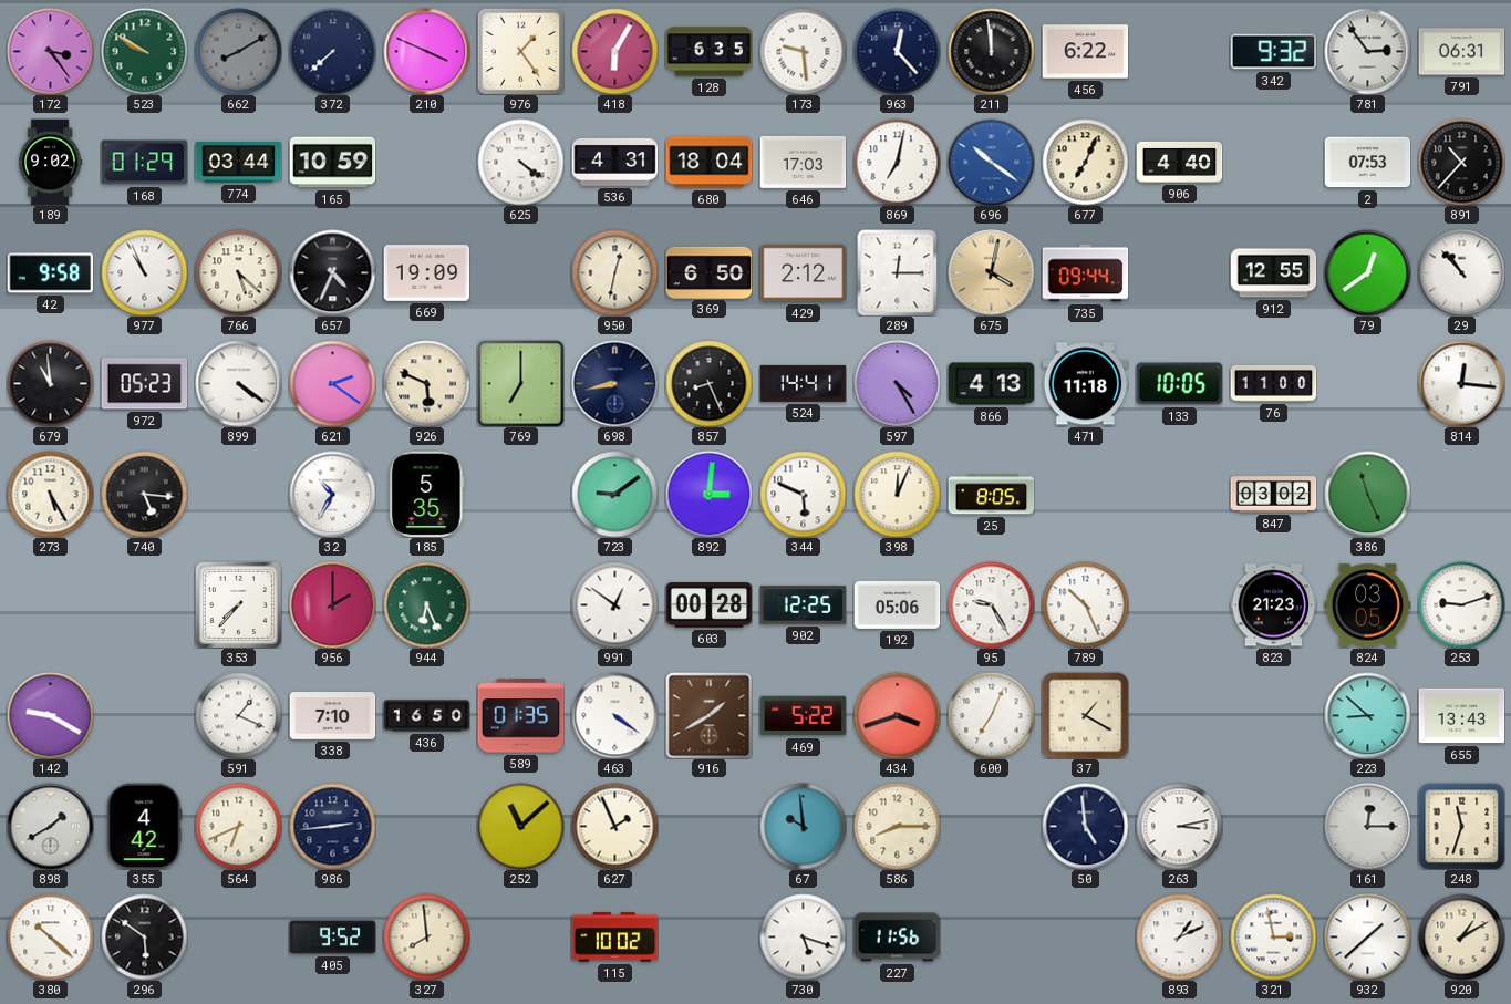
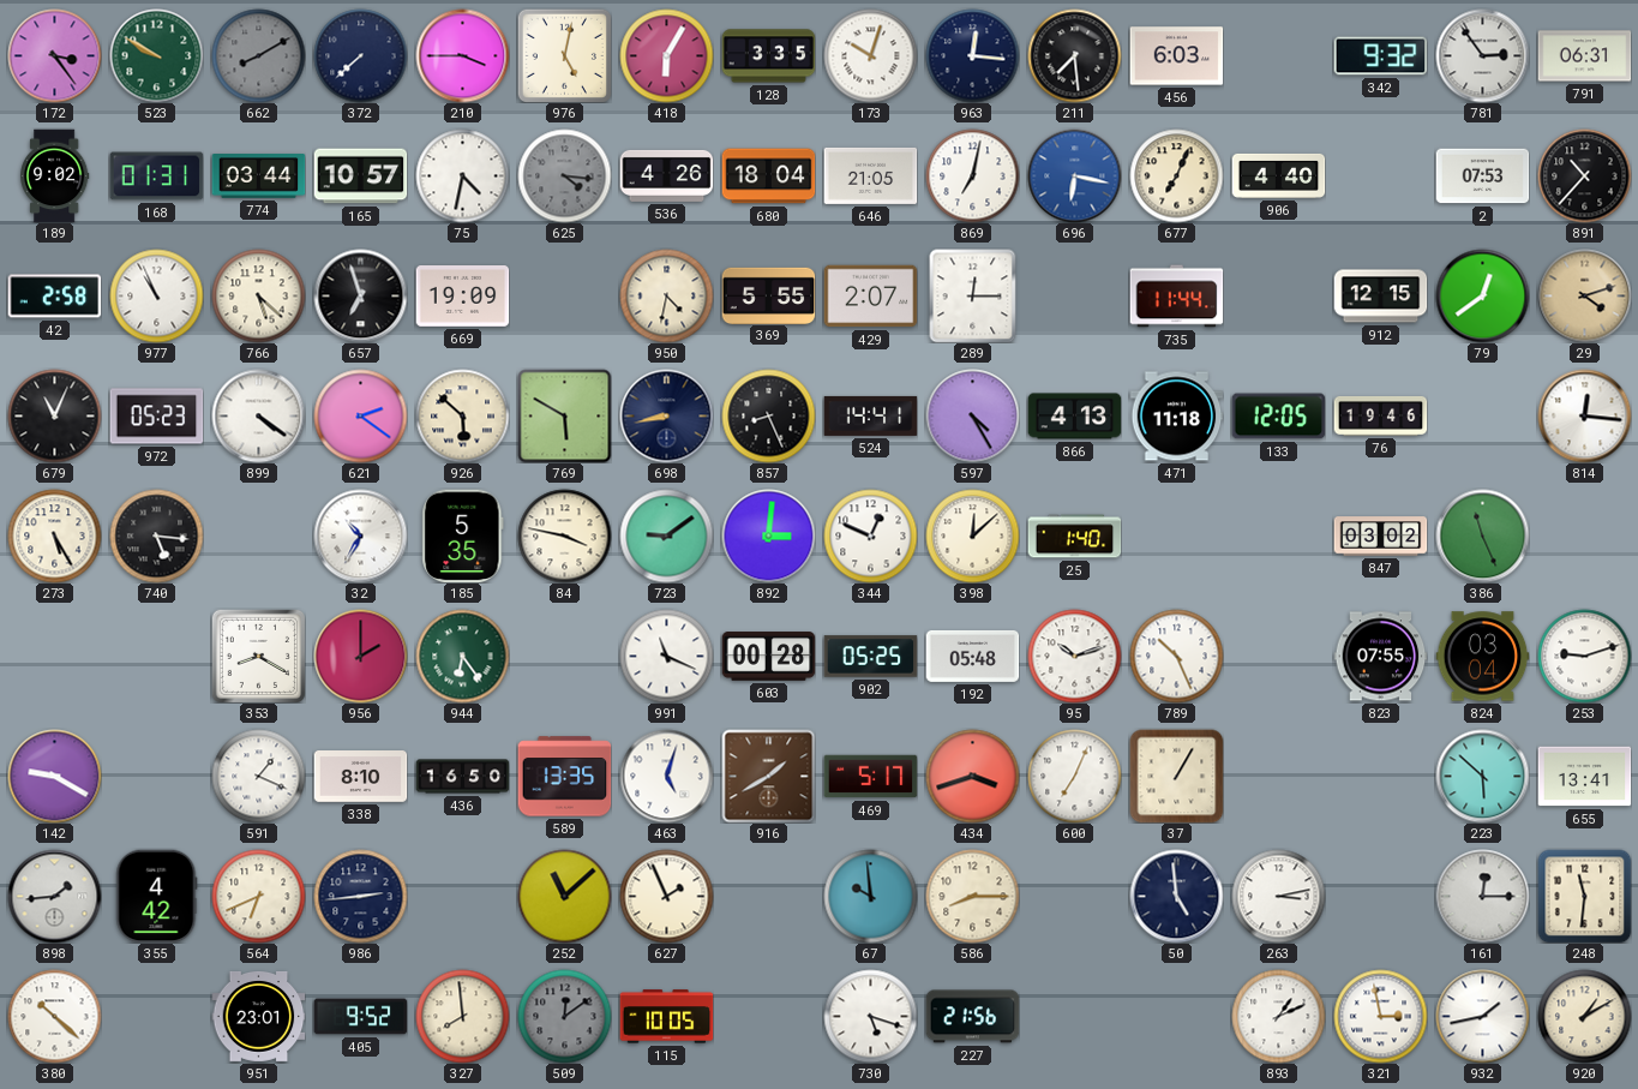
210: 3:49 -> 3:45
976: 1:24 -> 5:02
128: 6:35 -> 3:35
173: 9:29 -> 10:03
963: 12:23 -> 12:16
211: 11:59 -> 7:29
456: 6:22 -> 6:03
168: 01:29 -> 01:31
165: 10:59 -> 10:57
75: none -> 4:32
625: 4:21 -> 4:16
625 dial: white -> grey
536: 4:31 -> 4:26
646: 17:03 -> 21:05
696: 10:21 -> 6:17
42: 9:58 -> 2:58
657: 4:34 -> 6:57
950: 12:32 -> 4:32
369: 6:50 -> 5:55
429: 2:12 -> 2:07
675: 4:02 -> none
735: 09:44 -> 11:44
912: 12:55 -> 12:15
29: 10:53 -> 4:12
29 dial: white -> champagne
679: 10:59 -> 11:04
926: 5:49 -> 5:52
769: 7:00 -> 5:50
133: 10:05 -> 12:05
76: 11:00 -> 19:46
84: none -> 3:47
344: 5:49 -> 12:49
398: 12:04 -> 12:08
25: 8:05 -> 1:40
353: 7:37 -> 8:20
944: 6:26 -> 6:24
991: 12:51 -> 11:19
902: 12:25 -> 05:25
192: 05:06 -> 05:48
95: 9:25 -> 10:12
823: 21:23 -> 07:55
824: 03:05 -> 03:04
338: 7:10 -> 8:10
589: 01:35 -> 13:35
463: 4:21 -> 5:03
469: 5:22 -> 5:17
37: 1:20 -> 1:05
223: 8:52 -> 5:52
655: 13:43 -> 13:41
898: 1:40 -> 1:44
248: 11:33 -> 11:31
296: 5:51 -> none
951: none -> 23:01
509: none -> 12:09
115: 10:02 -> 10:05
227: 11:56 -> 21:56
932: 1:38 -> 1:43
